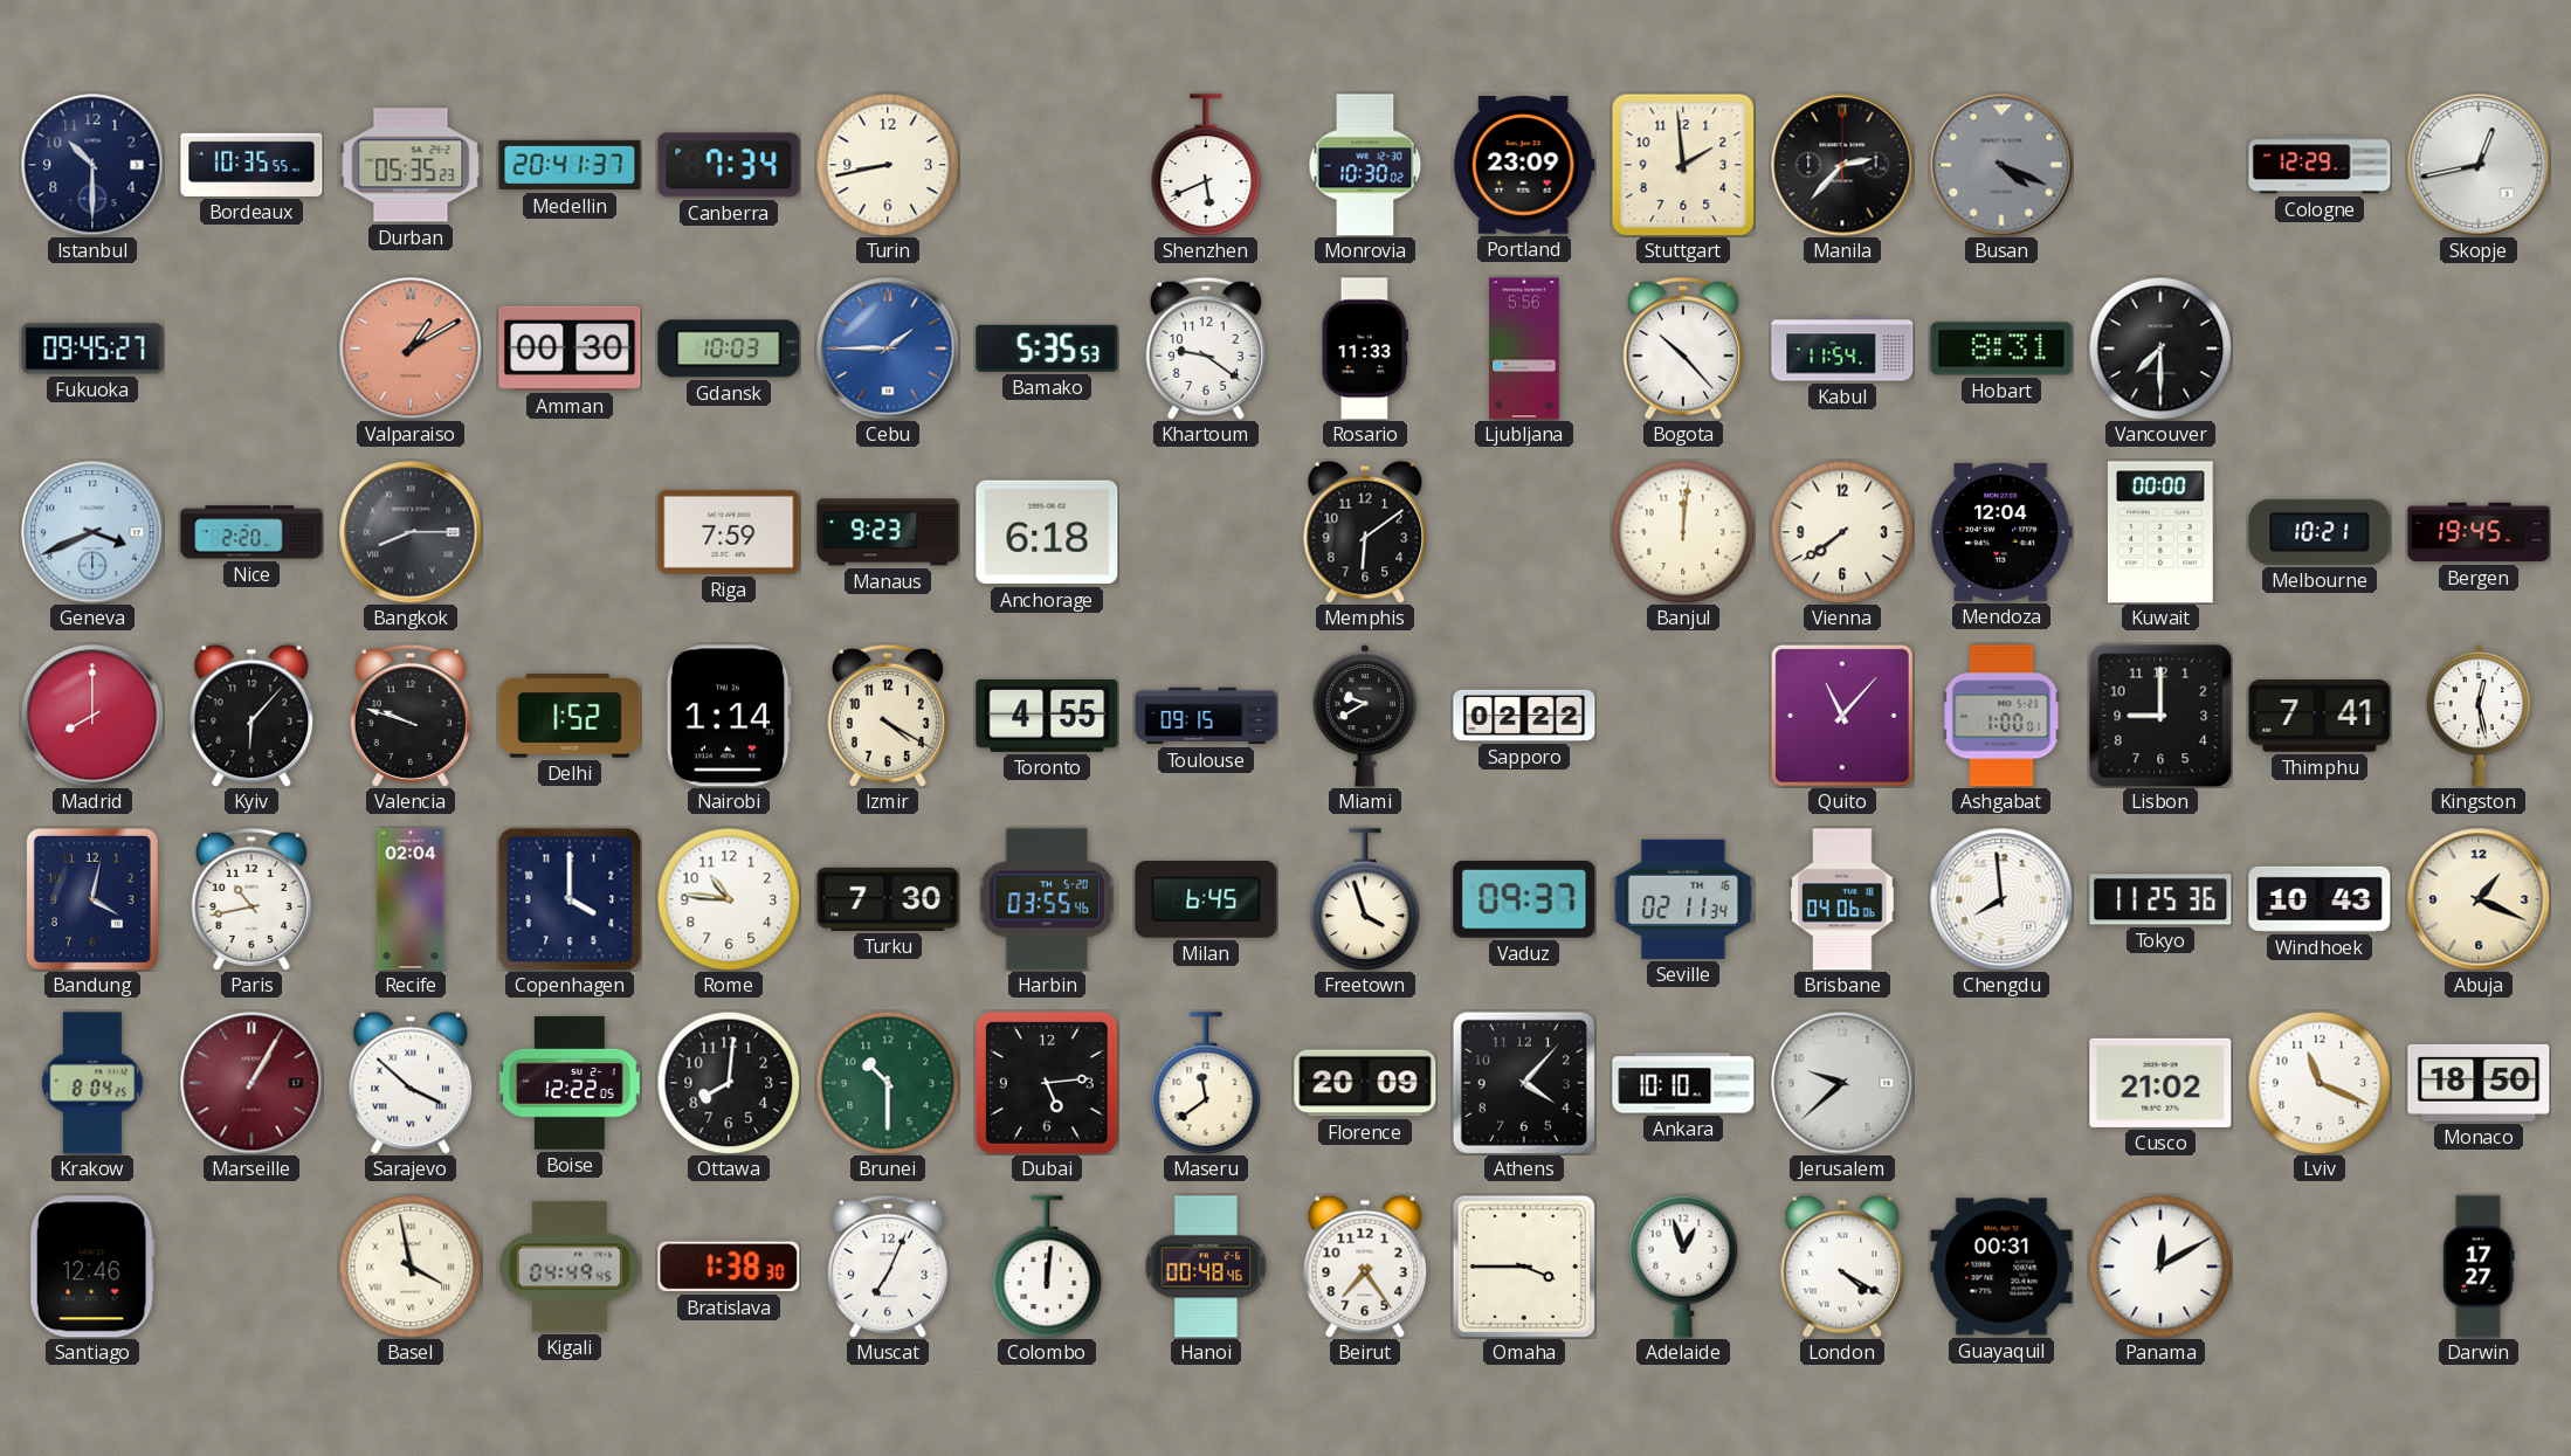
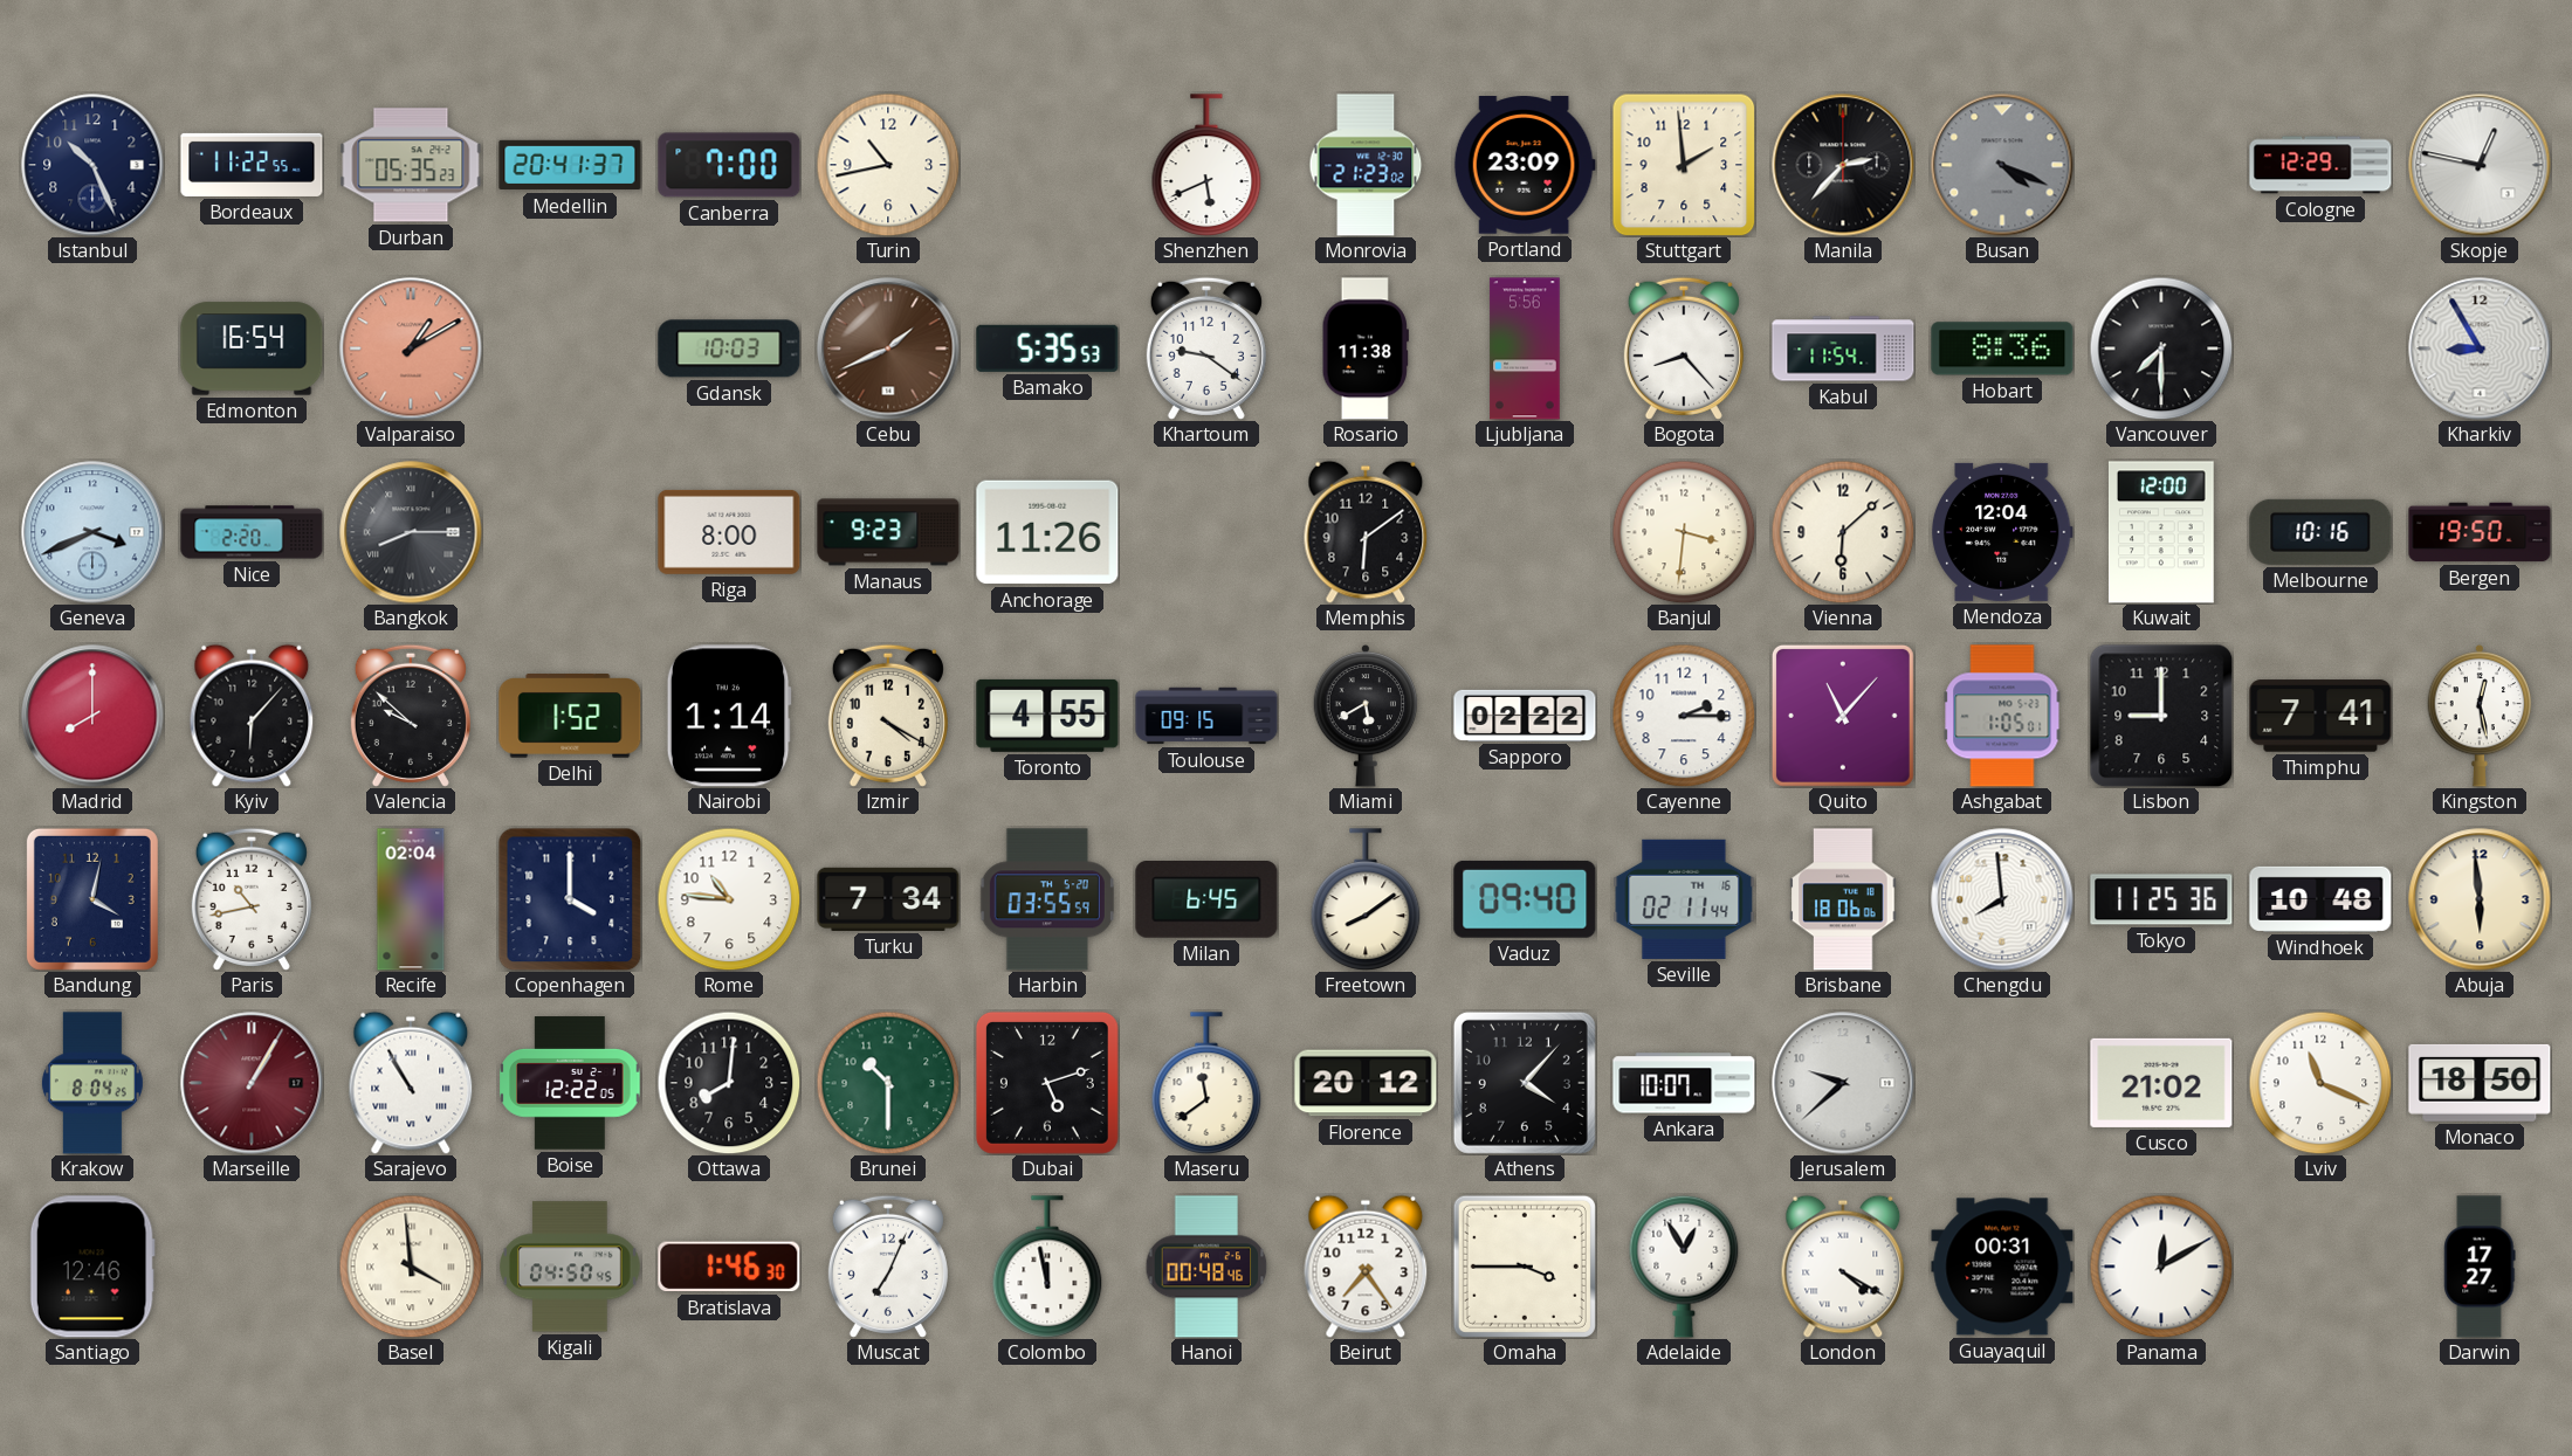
Istanbul: 10:30 -> 10:26
Bordeaux: 10:35 -> 11:22
Canberra: 7:34 -> 7:00
Turin: 8:43 -> 10:43
Monrovia: 10:30 -> 21:23
Skopje: 12:43 -> 12:47
Fukuoka: 09:45 -> none
Edmonton: none -> 16:54
Amman: 00:30 -> none
Cebu: 1:45 -> 1:41
Cebu dial: blue -> brown
Rosario: 11:33 -> 11:38
Bogota: 10:23 -> 8:23
Hobart: 8:31 -> 8:36
Kharkiv: none -> 8:55
Riga: 7:59 -> 8:00
Anchorage: 6:18 -> 11:26
Banjul: 12:01 -> 3:31
Vienna: 7:39 -> 6:08
Kuwait: 00:00 -> 12:00
Melbourne: 10:21 -> 10:16
Bergen: 19:45 -> 19:50
Valencia: 9:48 -> 9:52
Miami: 9:40 -> 5:40
Cayenne: none -> 2:15
Ashgabat: 1:00 -> 1:05
Turku: 7:30 -> 7:34
Harbin: 03:55:46 -> 03:55:59
Freetown: 3:57 -> 8:09
Vaduz: 09:37 -> 09:40
Seville: 02:11:34 -> 02:11:44
Brisbane: 04:06 -> 18:06
Windhoek: 10:43 -> 10:48
Abuja: 1:19 -> 5:59
Sarajevo: 3:52 -> 10:55
Dubai: 5:14 -> 5:12
Florence: 20:09 -> 20:12
Ankara: 10:10 -> 10:07
Basel: 3:58 -> 3:59
Kigali: 04:49 -> 04:50
Bratislava: 1:38 -> 1:46
Colombo: 12:01 -> 11:58
Adelaide: 12:57 -> 12:55
